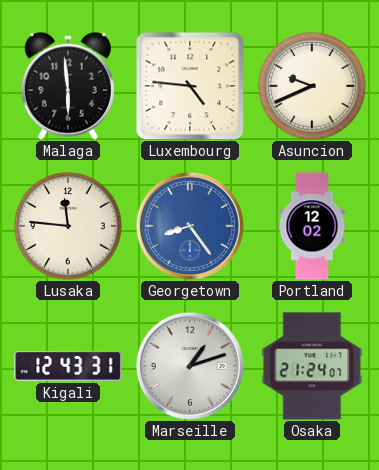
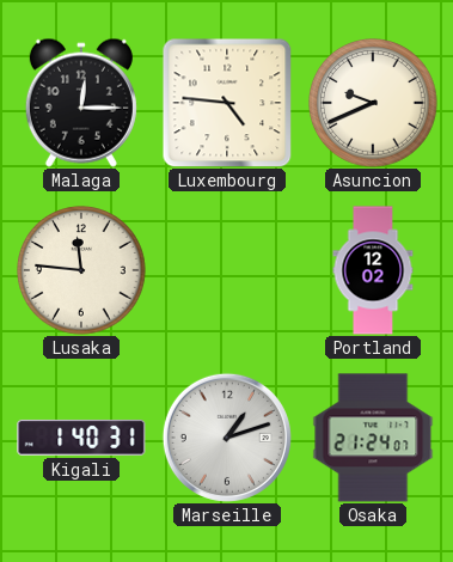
Malaga: 5:59 -> 12:15
Georgetown: 8:24 -> none
Kigali: 12:43 -> 1:40
